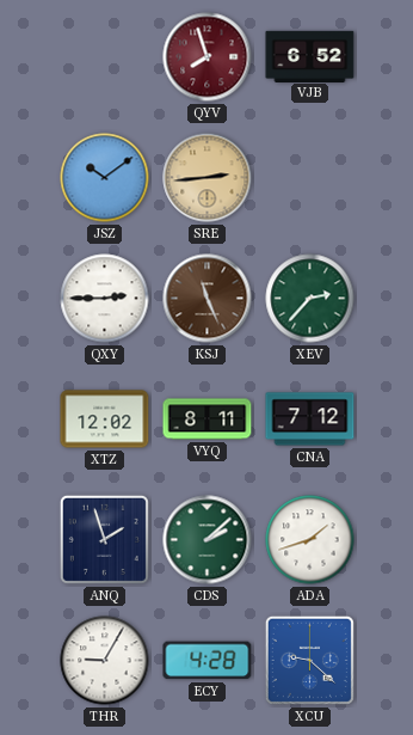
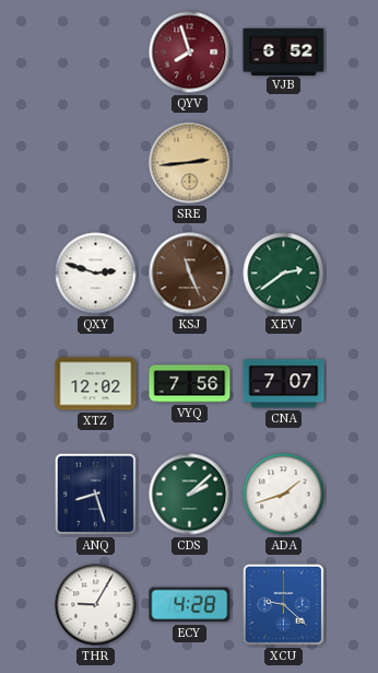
JSZ: 10:09 -> none
QXY: 2:45 -> 2:48
XEV: 2:37 -> 2:39
VYQ: 8:11 -> 7:56
CNA: 7:12 -> 7:07
ANQ: 1:57 -> 8:27
